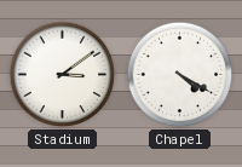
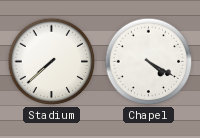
Stadium: 3:09 -> 7:38
